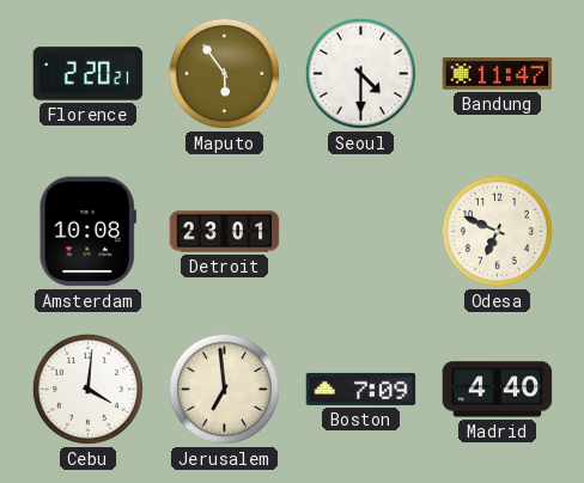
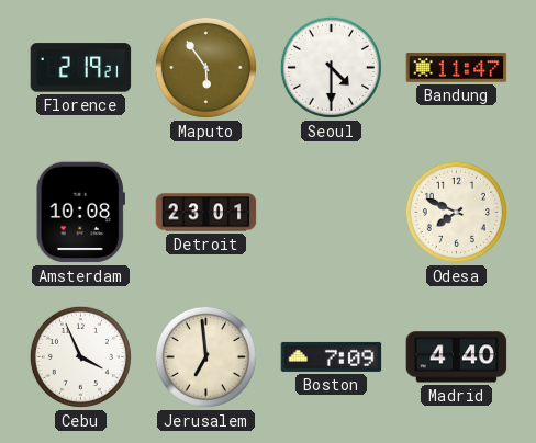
Florence: 2:20 -> 2:19
Odesa: 6:49 -> 7:49
Cebu: 4:01 -> 3:56
